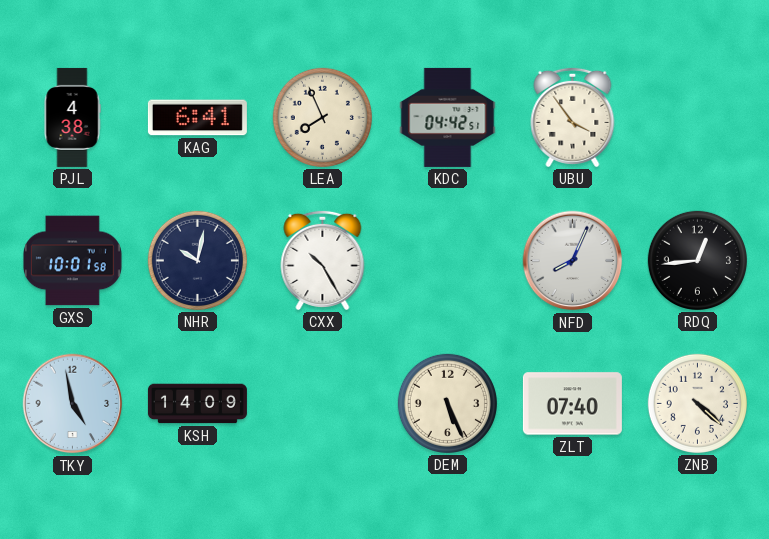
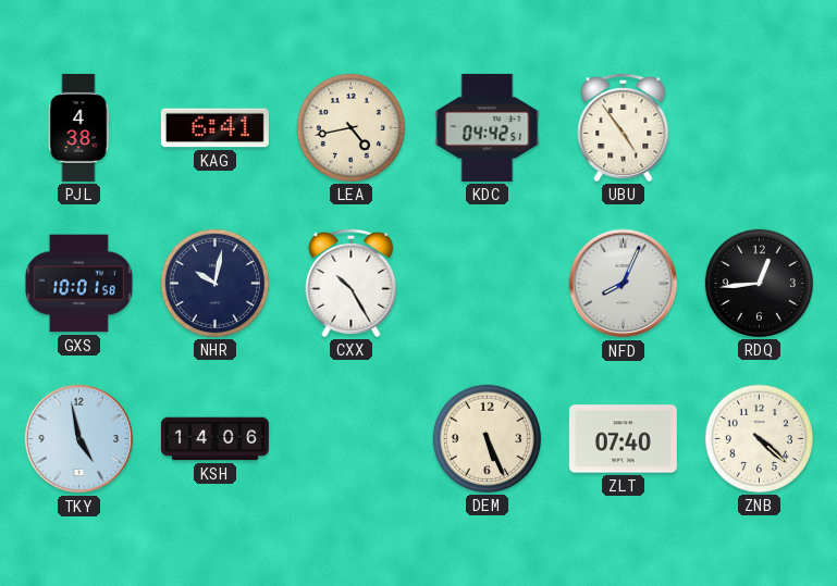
LEA: 7:56 -> 4:43
UBU: 3:54 -> 4:54
KSH: 14:09 -> 14:06
